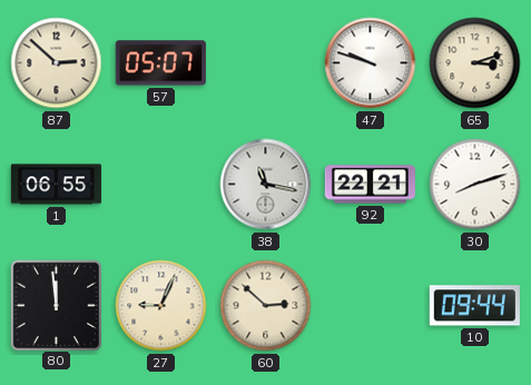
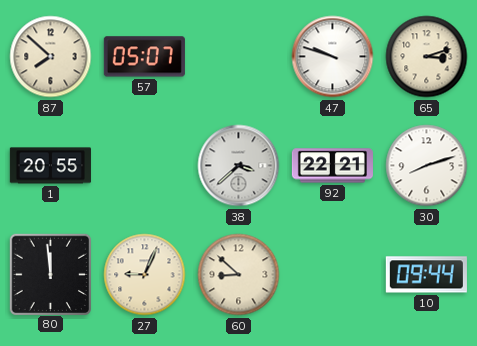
87: 2:52 -> 7:52
1: 06:55 -> 20:55
38: 11:17 -> 3:38
60: 2:52 -> 8:52
